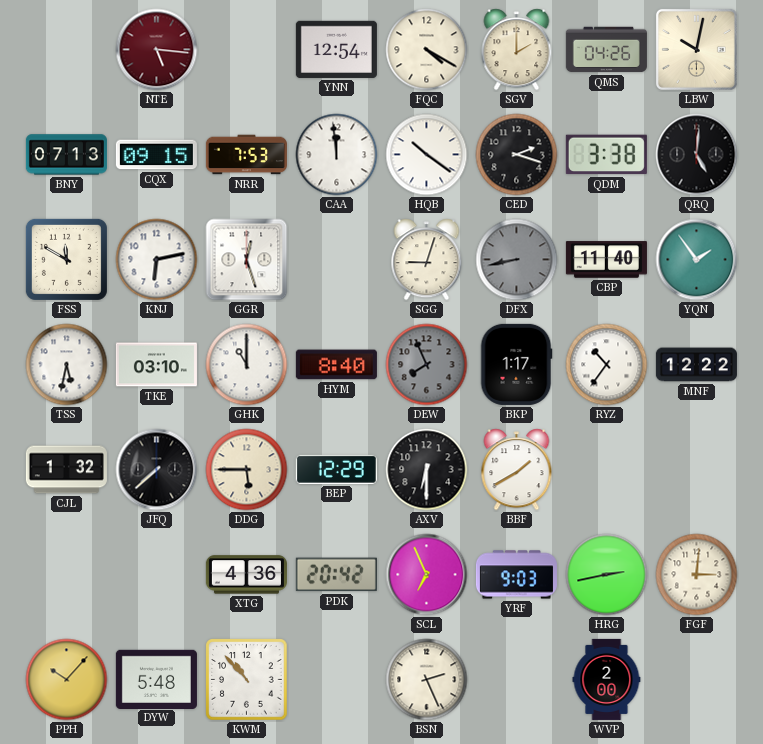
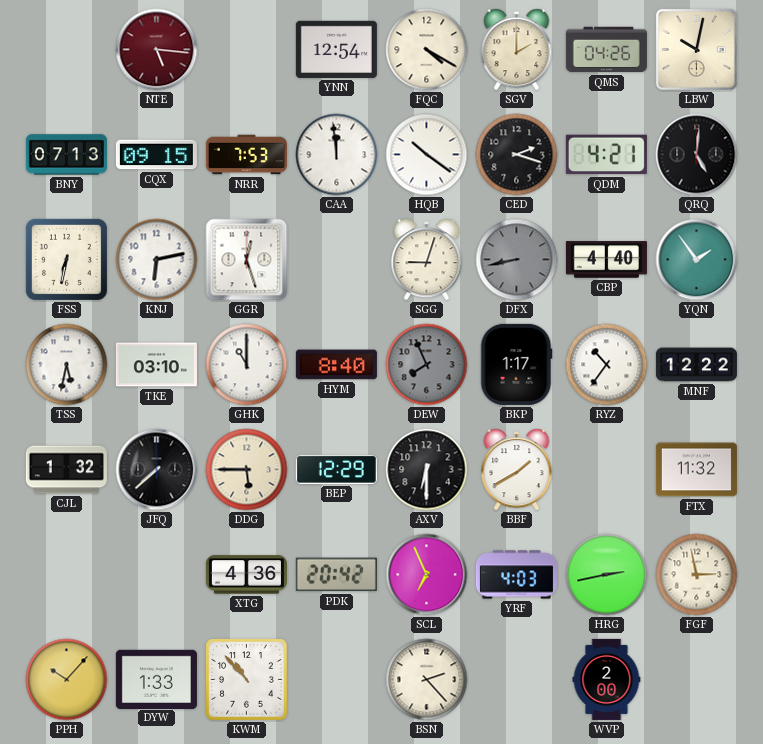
QDM: 3:38 -> 4:21
FSS: 11:50 -> 6:32
CBP: 11:40 -> 4:40
FTX: none -> 11:32
YRF: 9:03 -> 4:03
FGF: 3:01 -> 2:58
DYW: 5:48 -> 1:33
BSN: 2:26 -> 2:23
